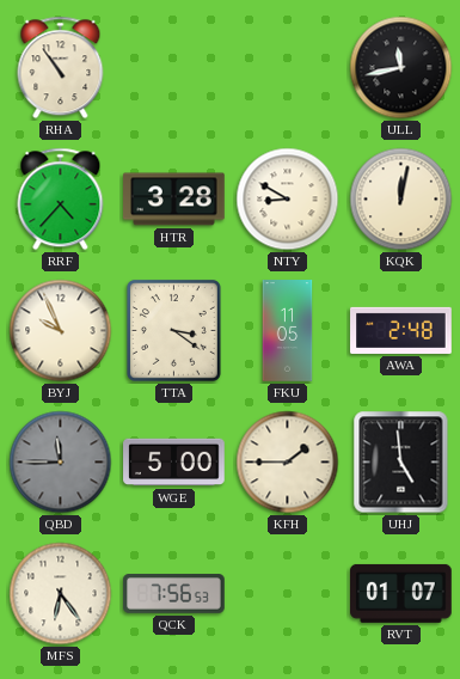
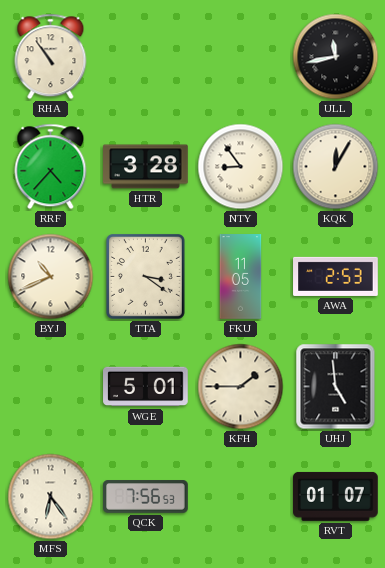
NTY: 8:50 -> 8:54
KQK: 12:02 -> 12:05
BYJ: 9:56 -> 10:41
AWA: 2:48 -> 2:53
QBD: 11:45 -> none
WGE: 5:00 -> 5:01
